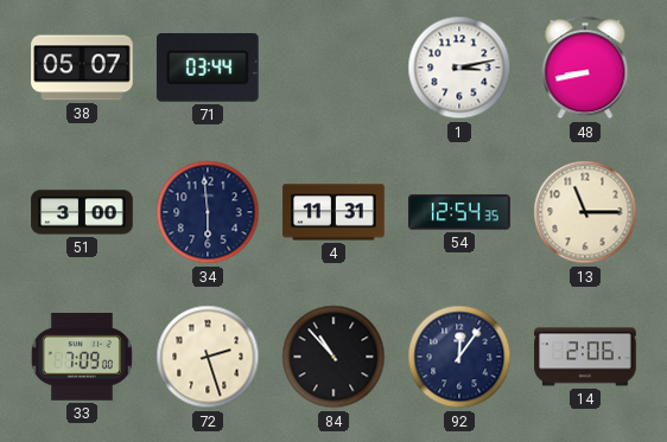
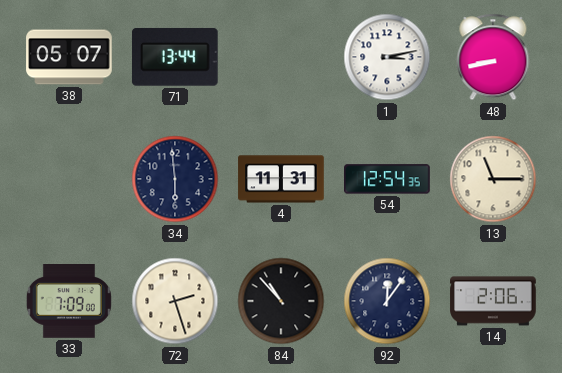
71: 03:44 -> 13:44
51: 3:00 -> none
